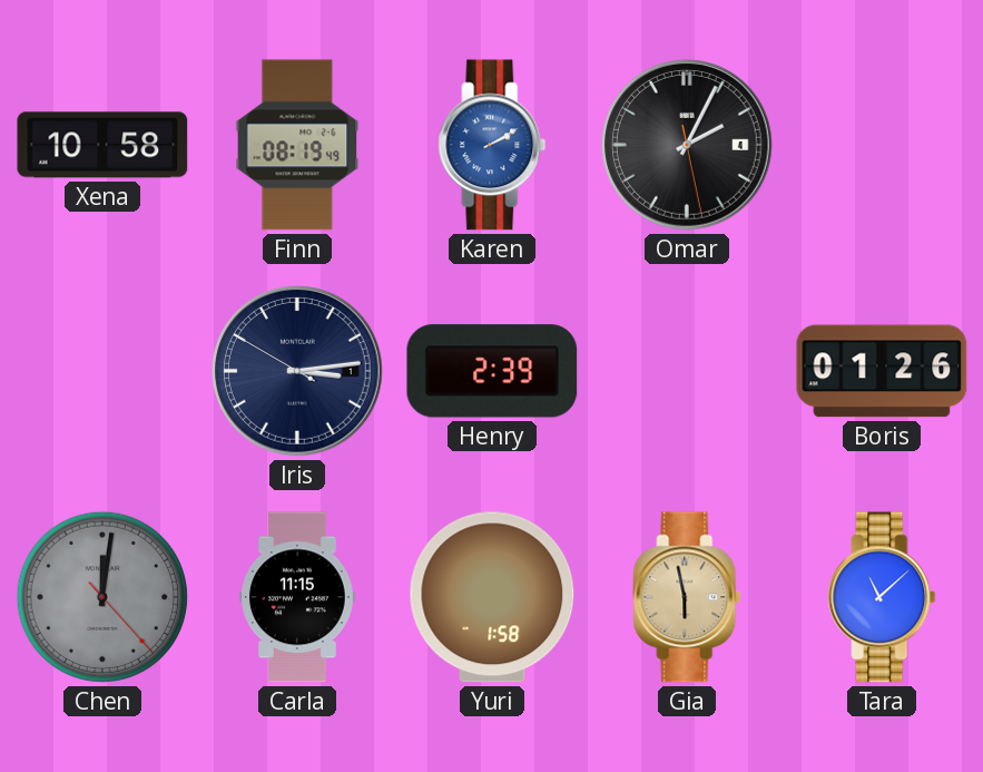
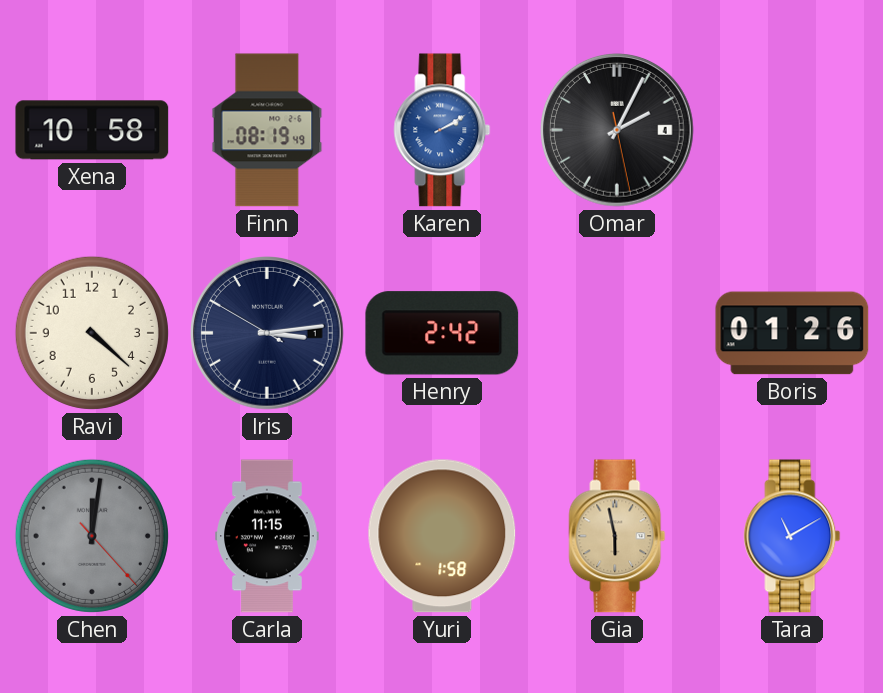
Ravi: none -> 4:22
Henry: 2:39 -> 2:42
Tara: 11:08 -> 11:10
